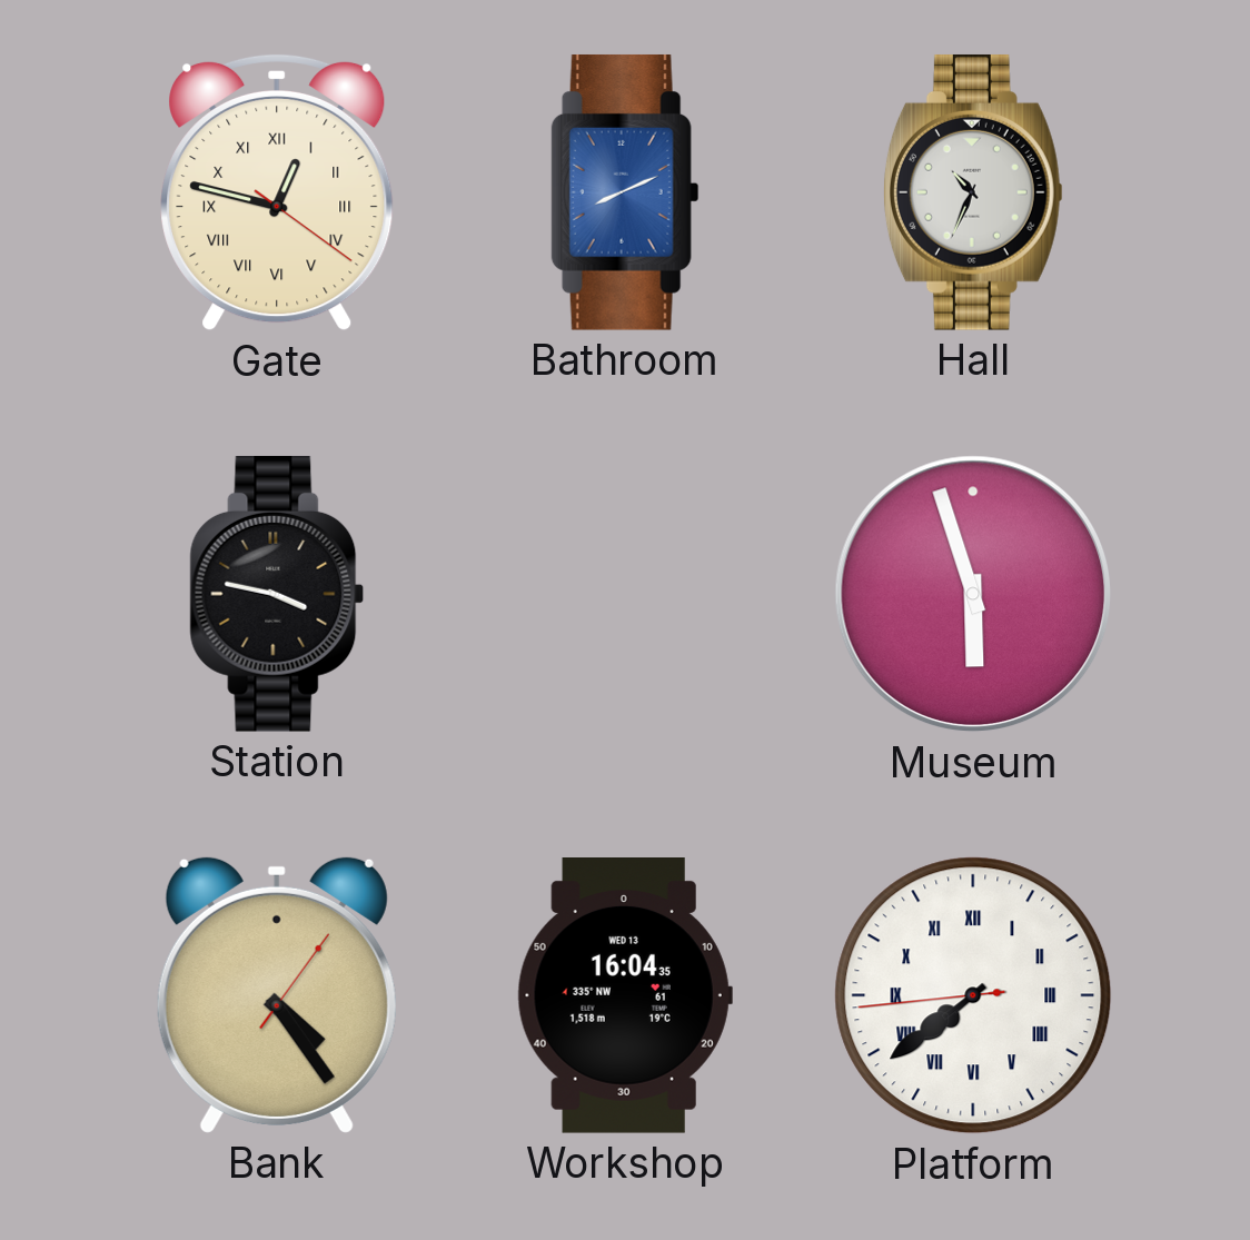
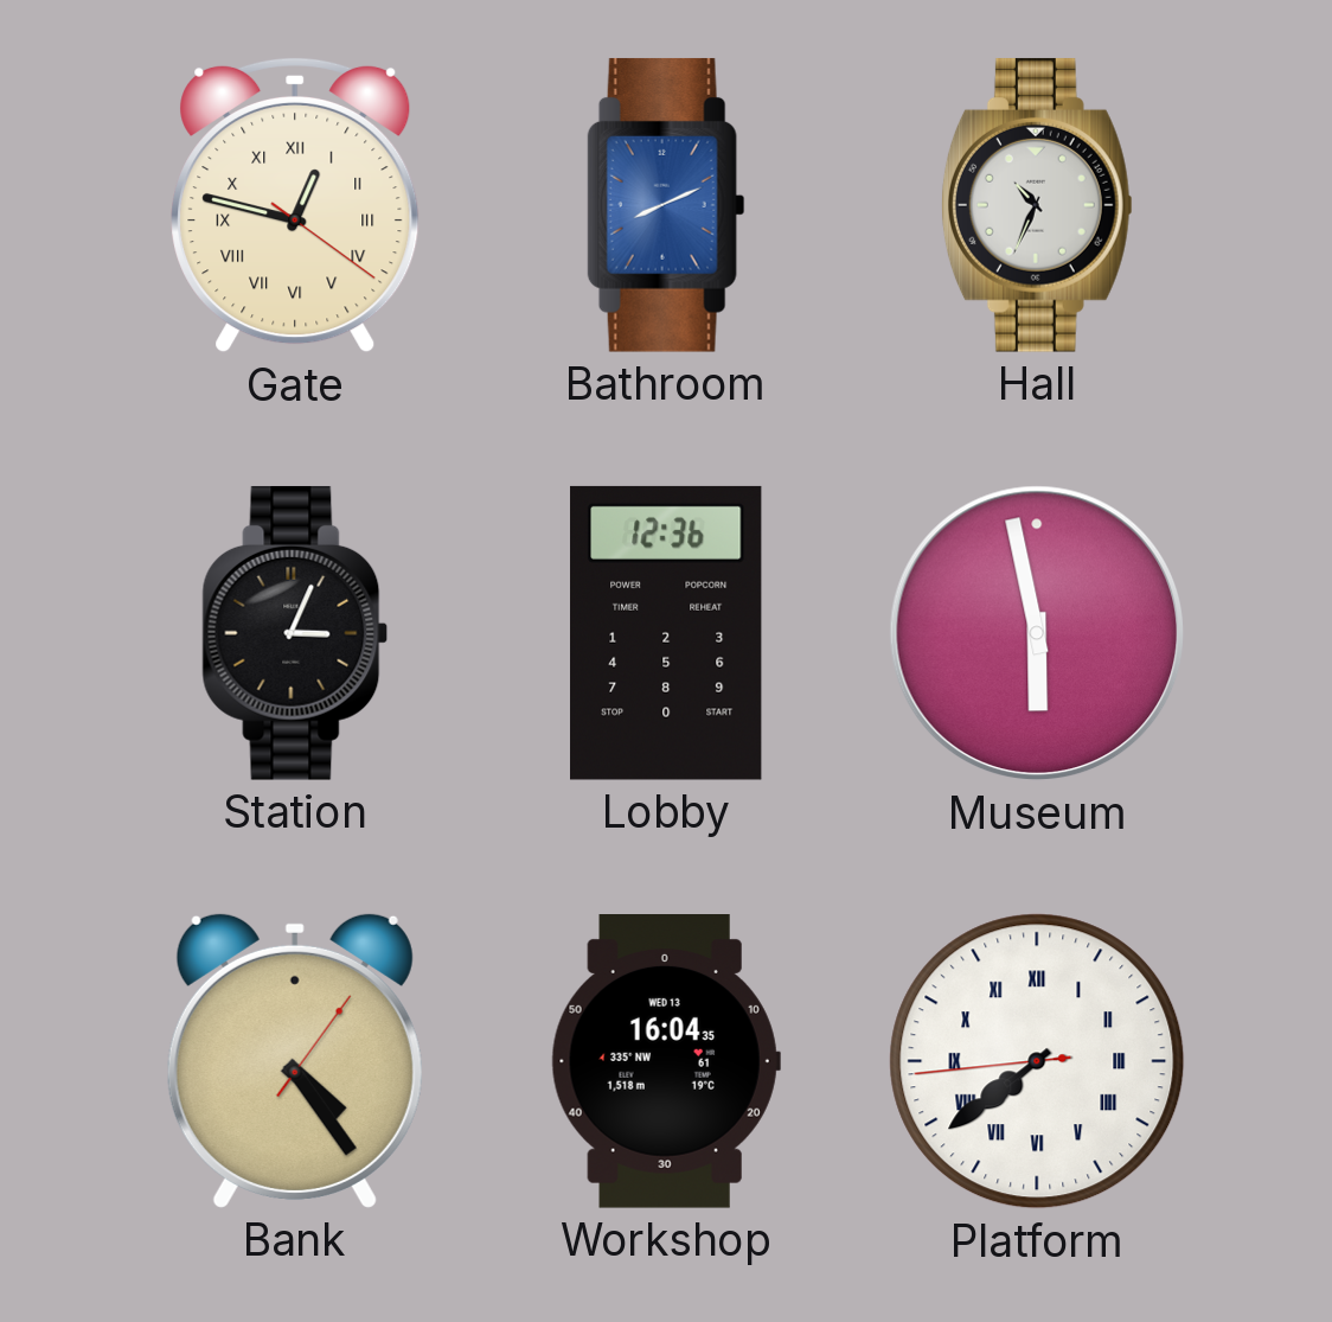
Station: 3:47 -> 3:04
Lobby: none -> 12:36
Museum: 5:57 -> 5:58
